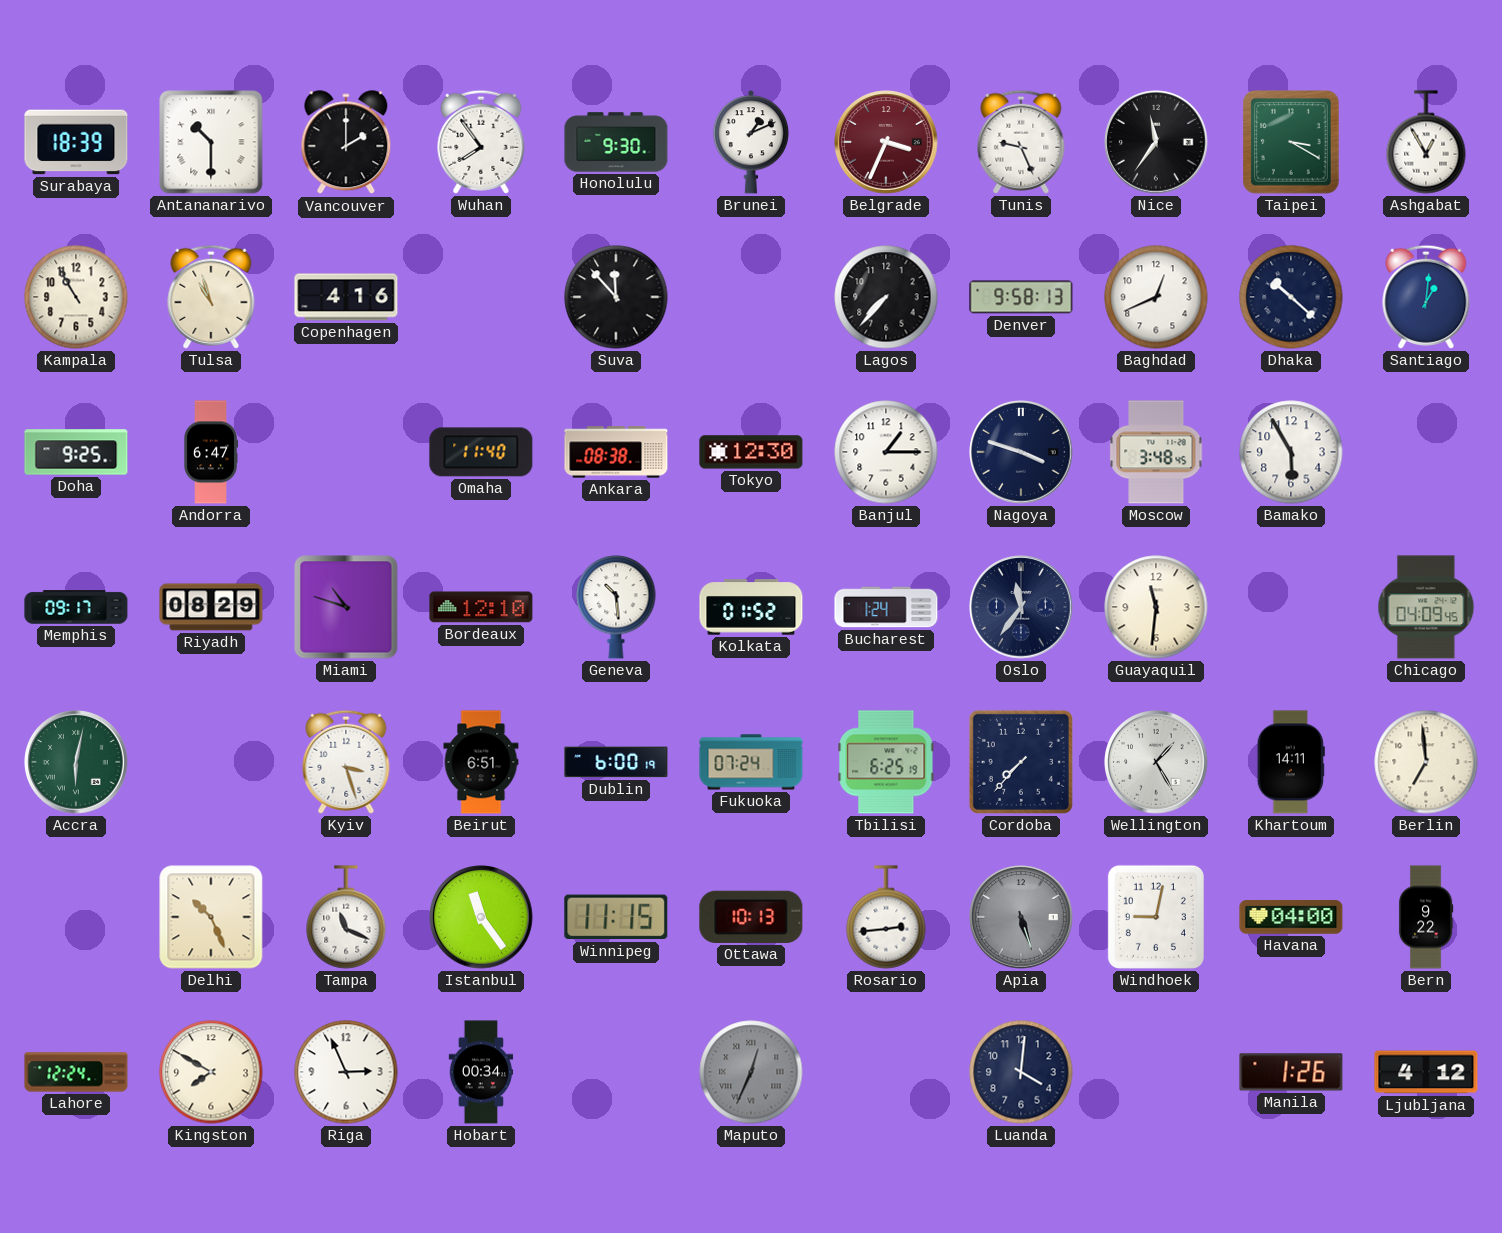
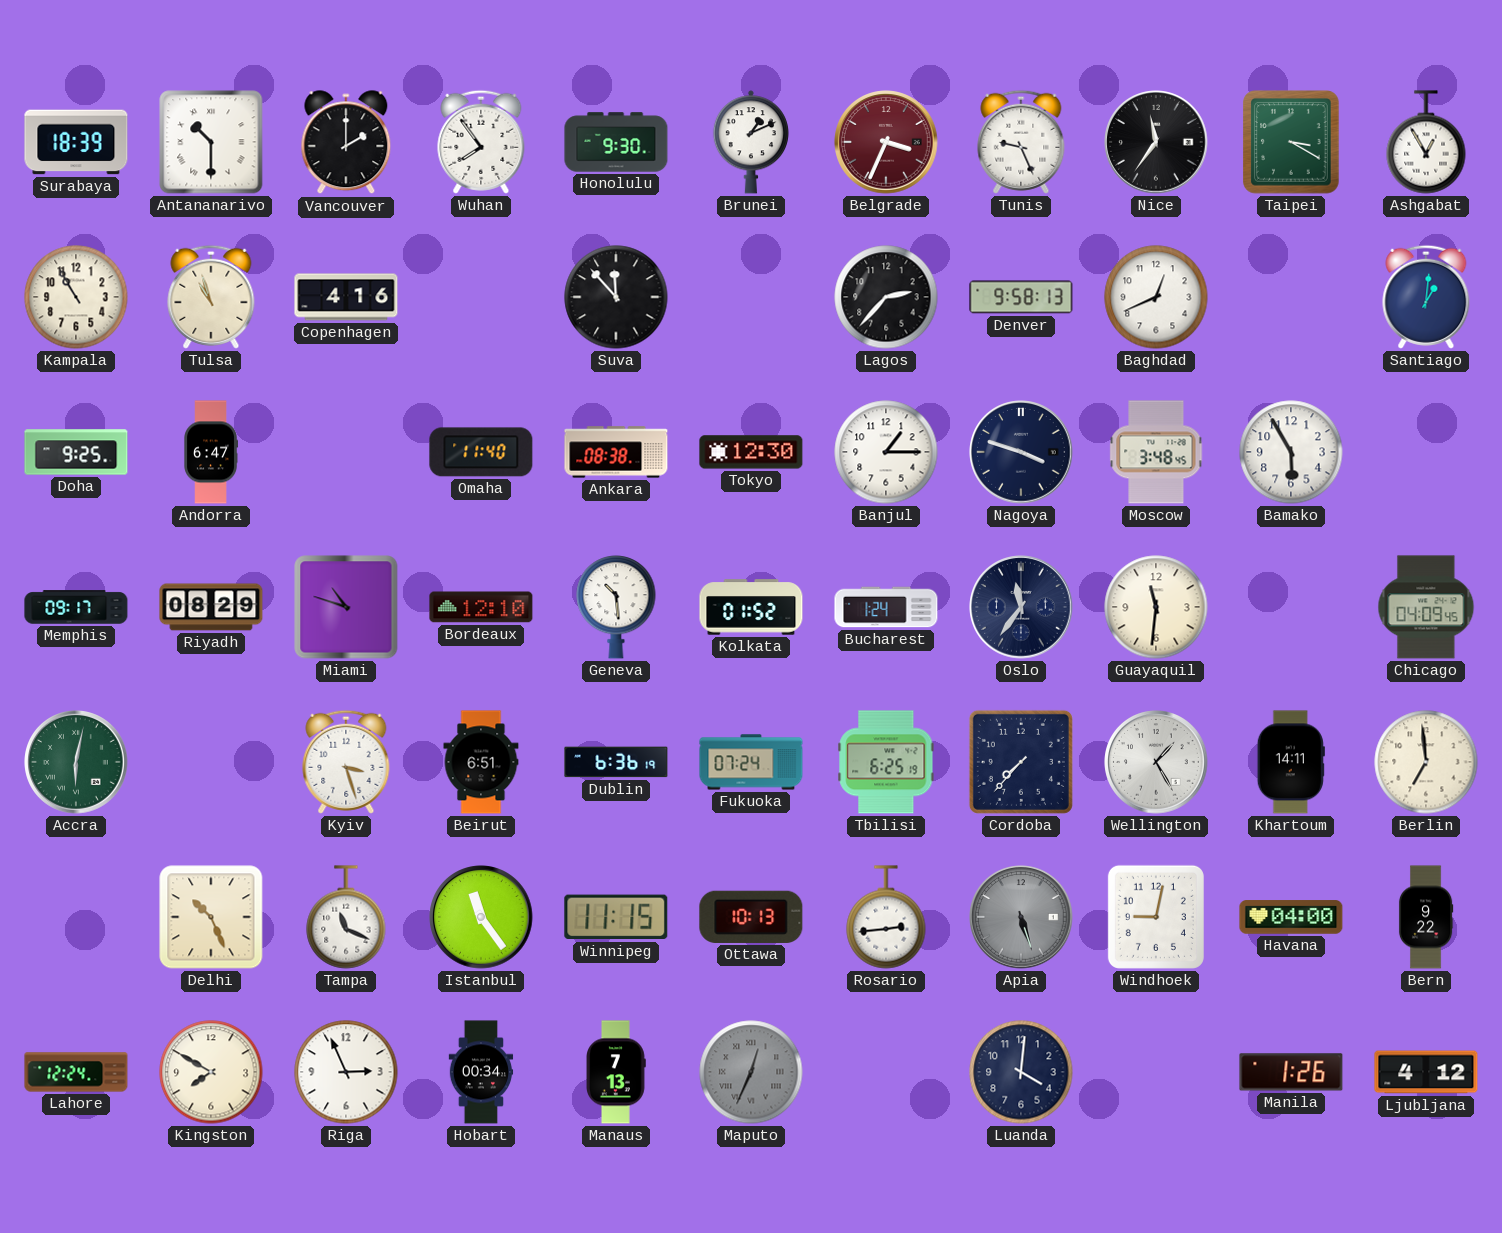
Lagos: 7:37 -> 2:37
Dhaka: 10:22 -> none
Dublin: 6:00 -> 6:36
Manaus: none -> 7:13
